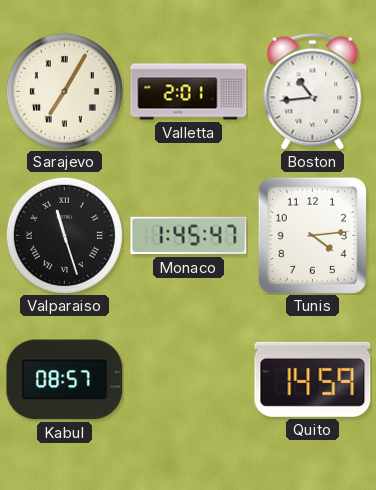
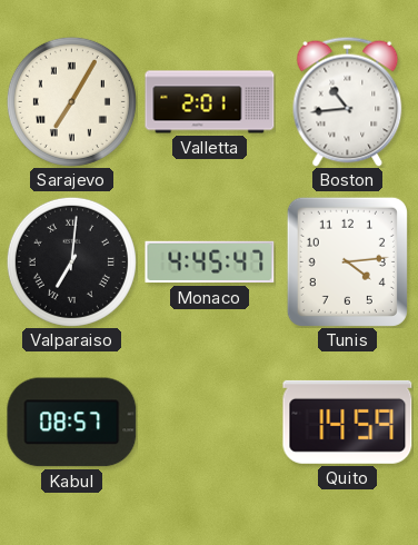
Valparaiso: 11:27 -> 7:01
Monaco: 1:45 -> 4:45
